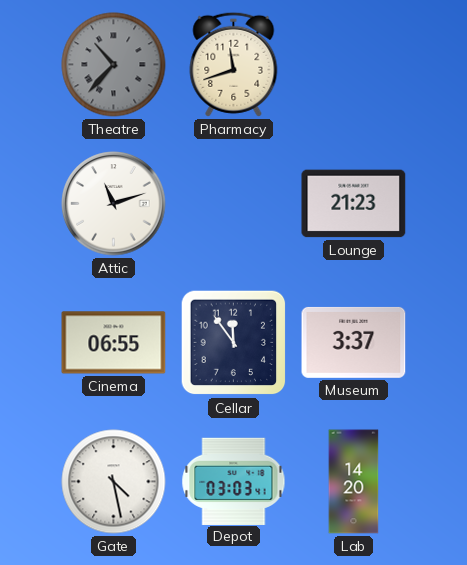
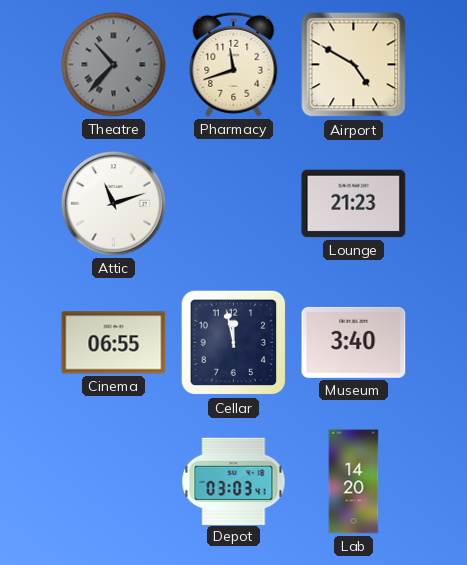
Airport: none -> 4:50
Cellar: 11:54 -> 11:58
Museum: 3:37 -> 3:40
Gate: 4:28 -> none
